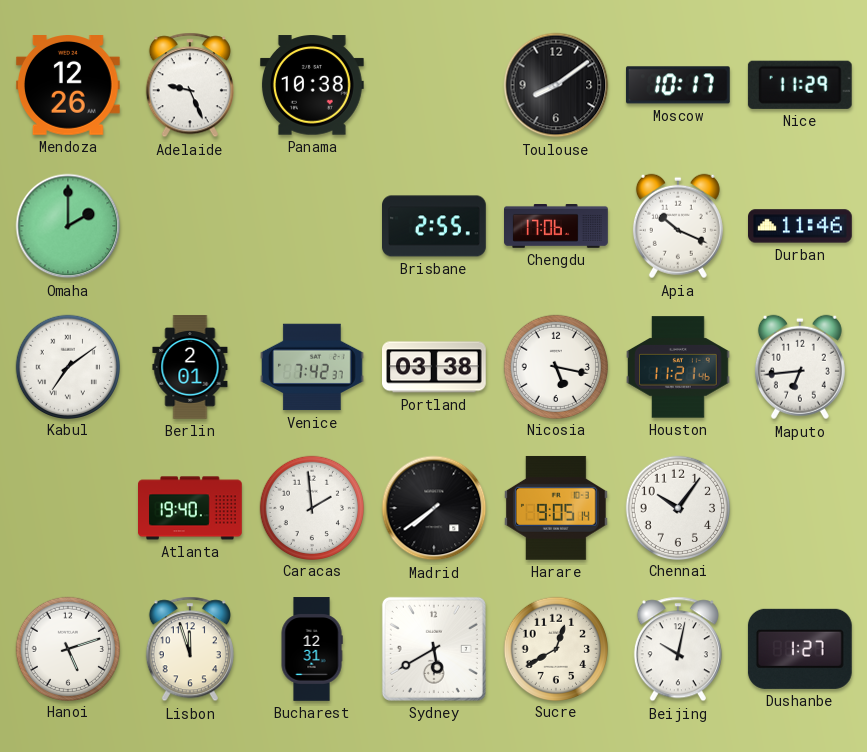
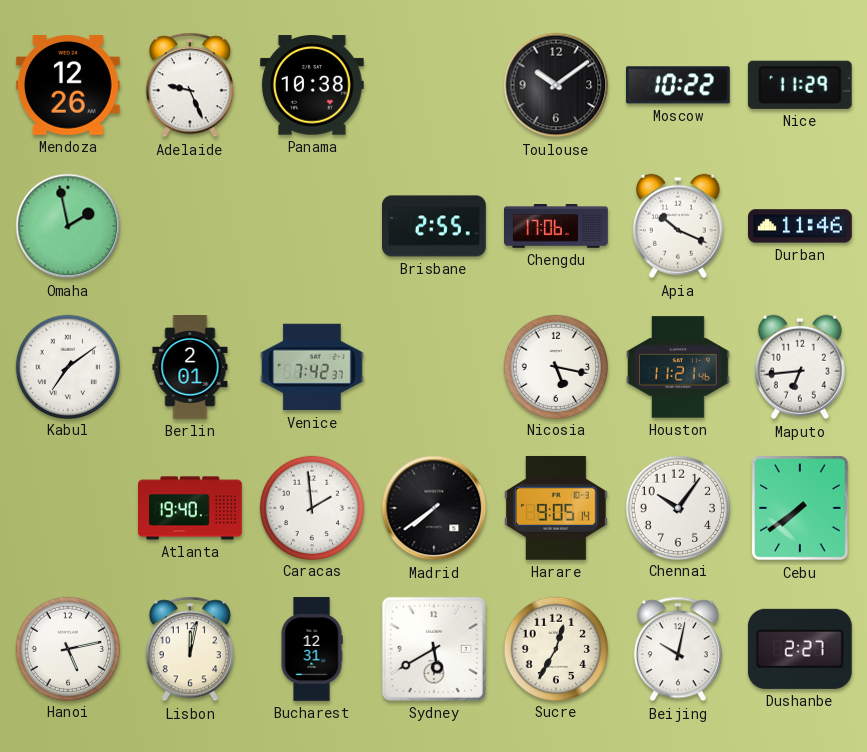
Toulouse: 8:09 -> 10:09
Moscow: 10:17 -> 10:22
Omaha: 2:00 -> 1:58
Portland: 03:38 -> none
Cebu: none -> 7:39
Hanoi: 5:12 -> 5:13
Lisbon: 11:57 -> 12:02
Sucre: 12:40 -> 12:35
Dushanbe: 1:27 -> 2:27
